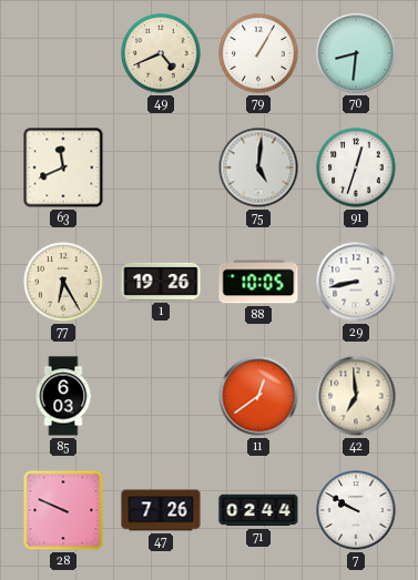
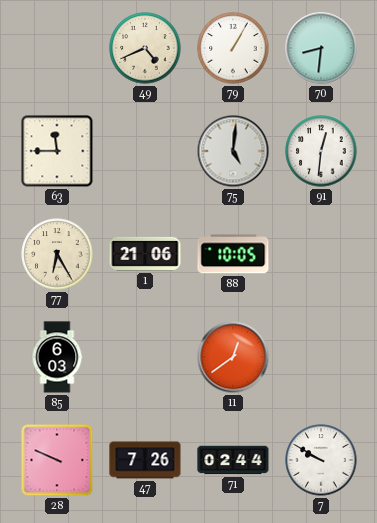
63: 11:41 -> 11:45
91: 12:33 -> 12:31
1: 19:26 -> 21:06
29: 8:43 -> none
42: 6:59 -> none
